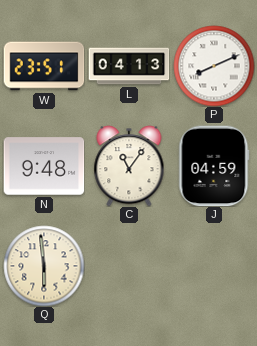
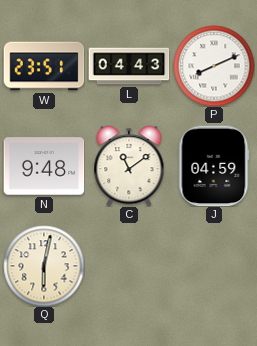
L: 04:13 -> 04:43
C: 11:06 -> 11:09
Q: 5:59 -> 6:02
